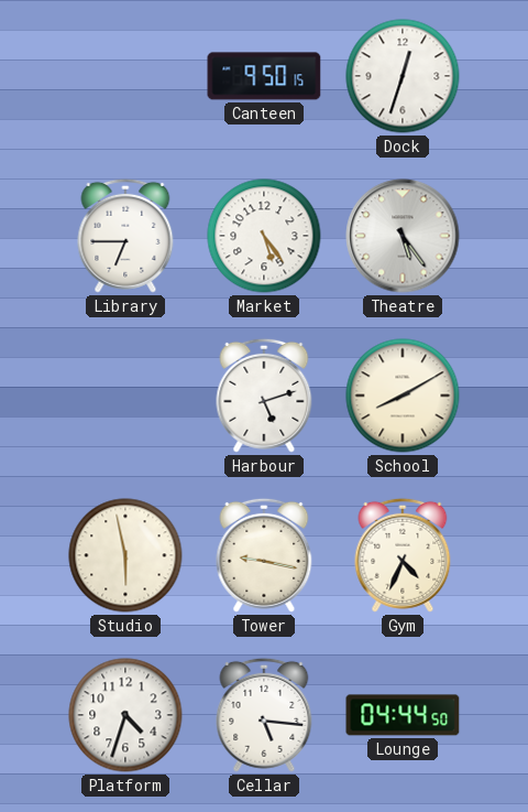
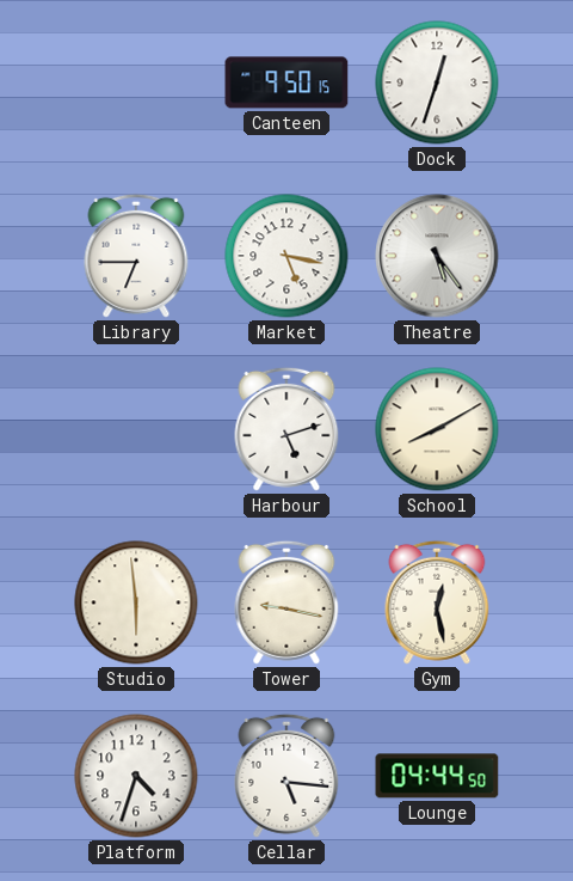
Market: 5:24 -> 5:17
Studio: 5:58 -> 5:59
Gym: 4:34 -> 12:28
